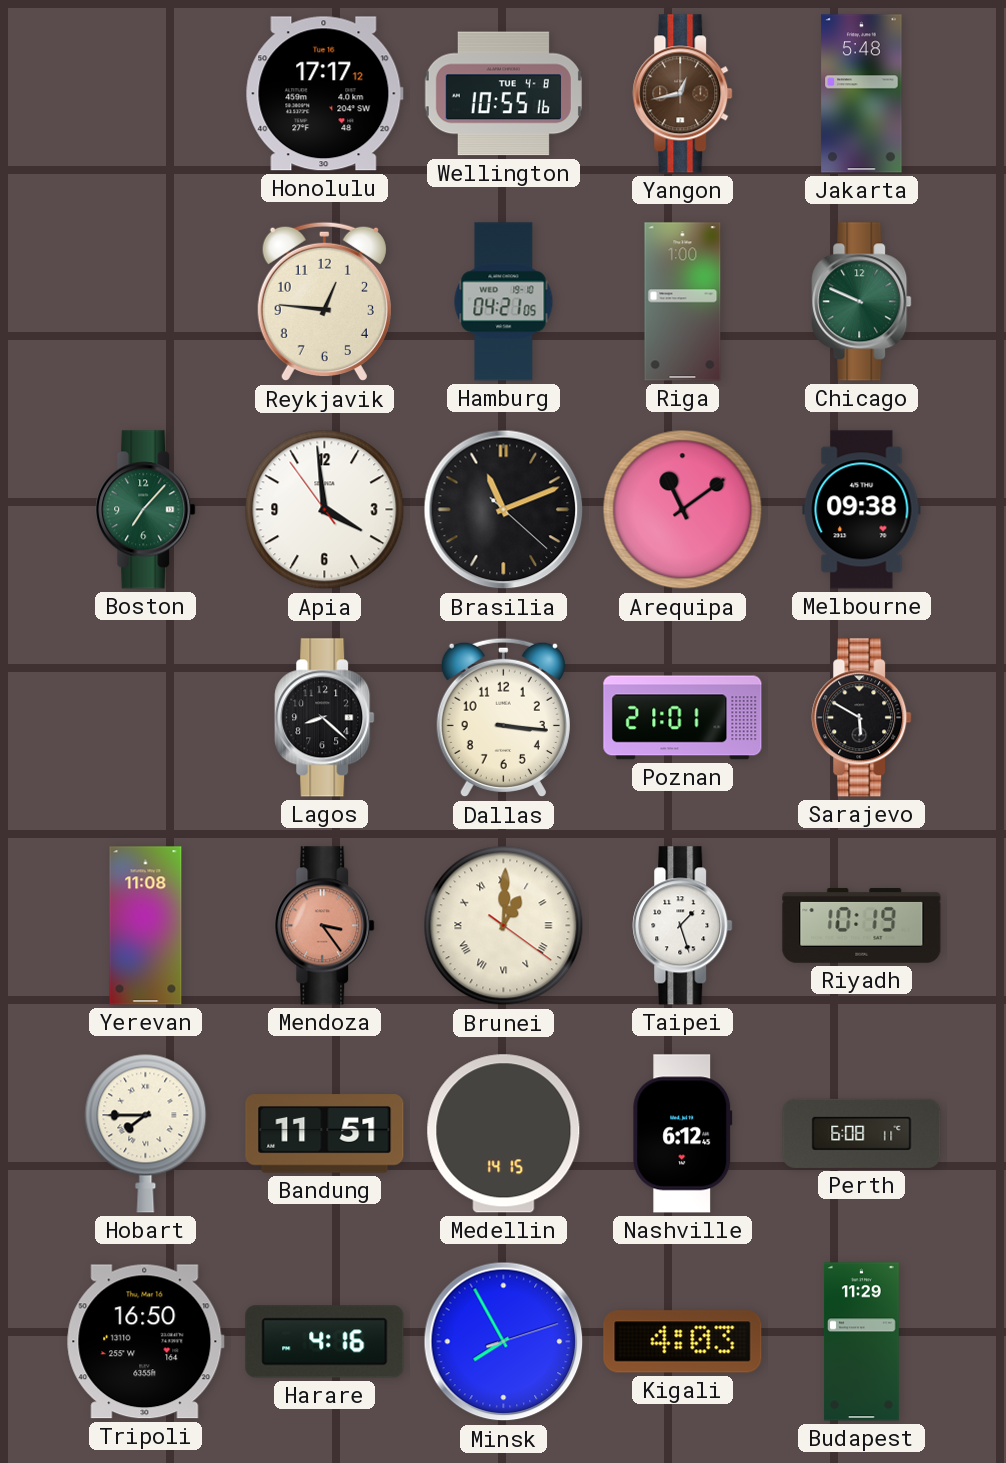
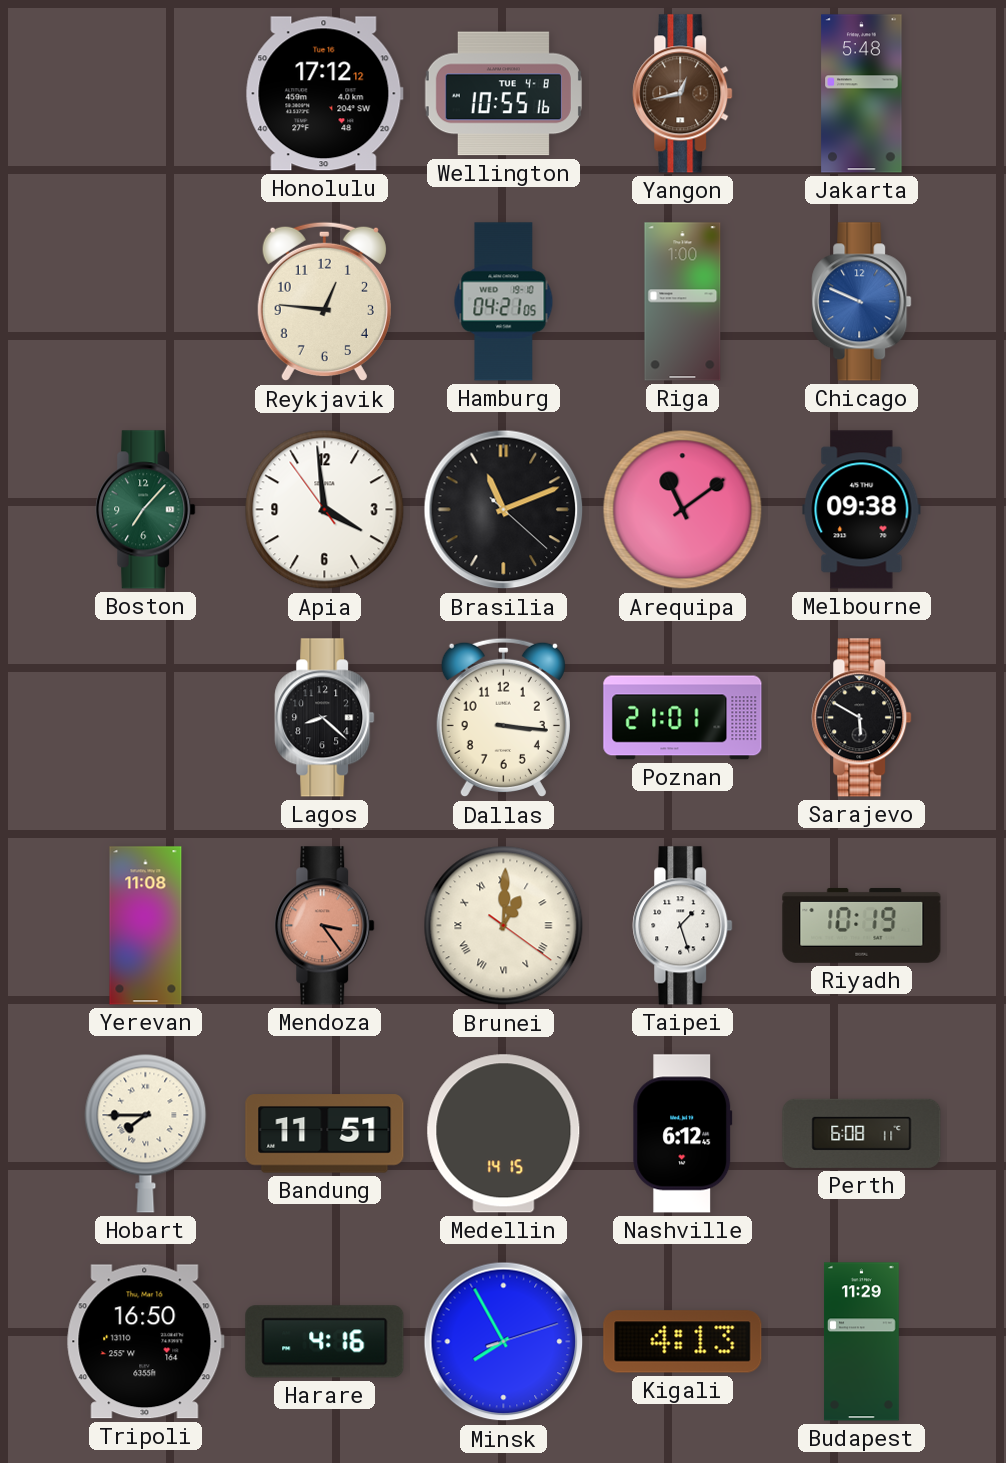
Honolulu: 17:17 -> 17:12
Chicago dial: green -> blue
Kigali: 4:03 -> 4:13
